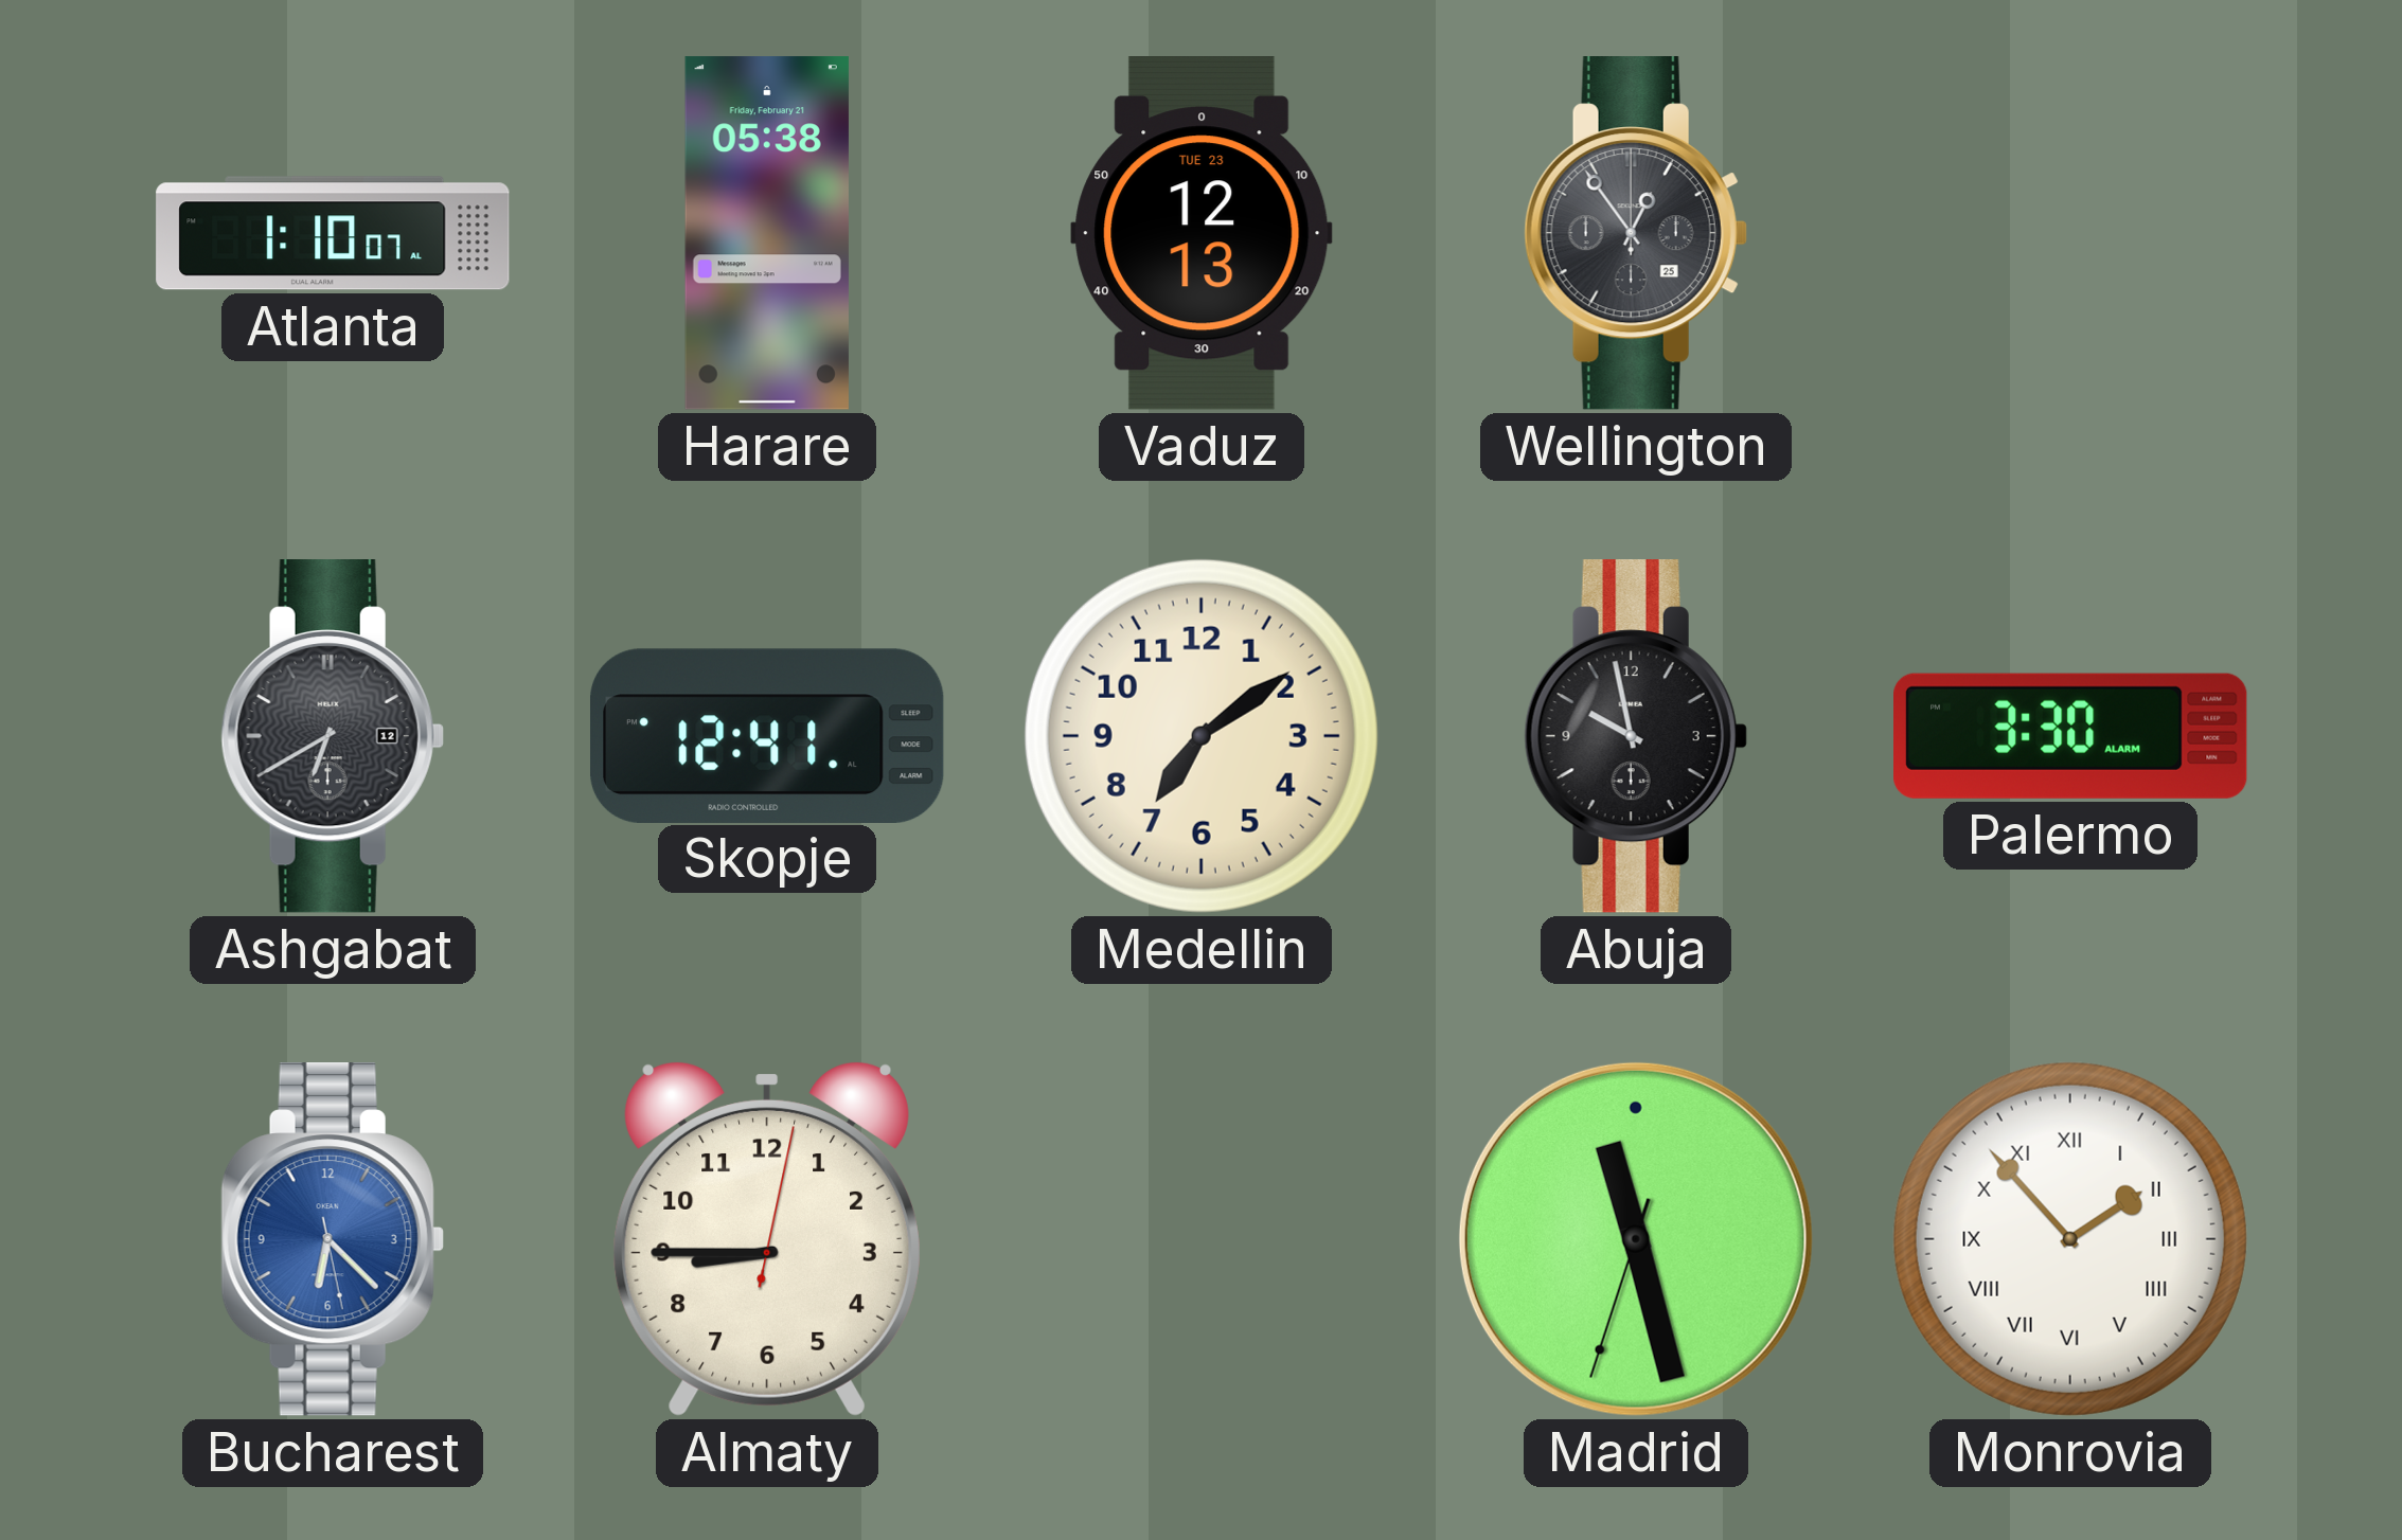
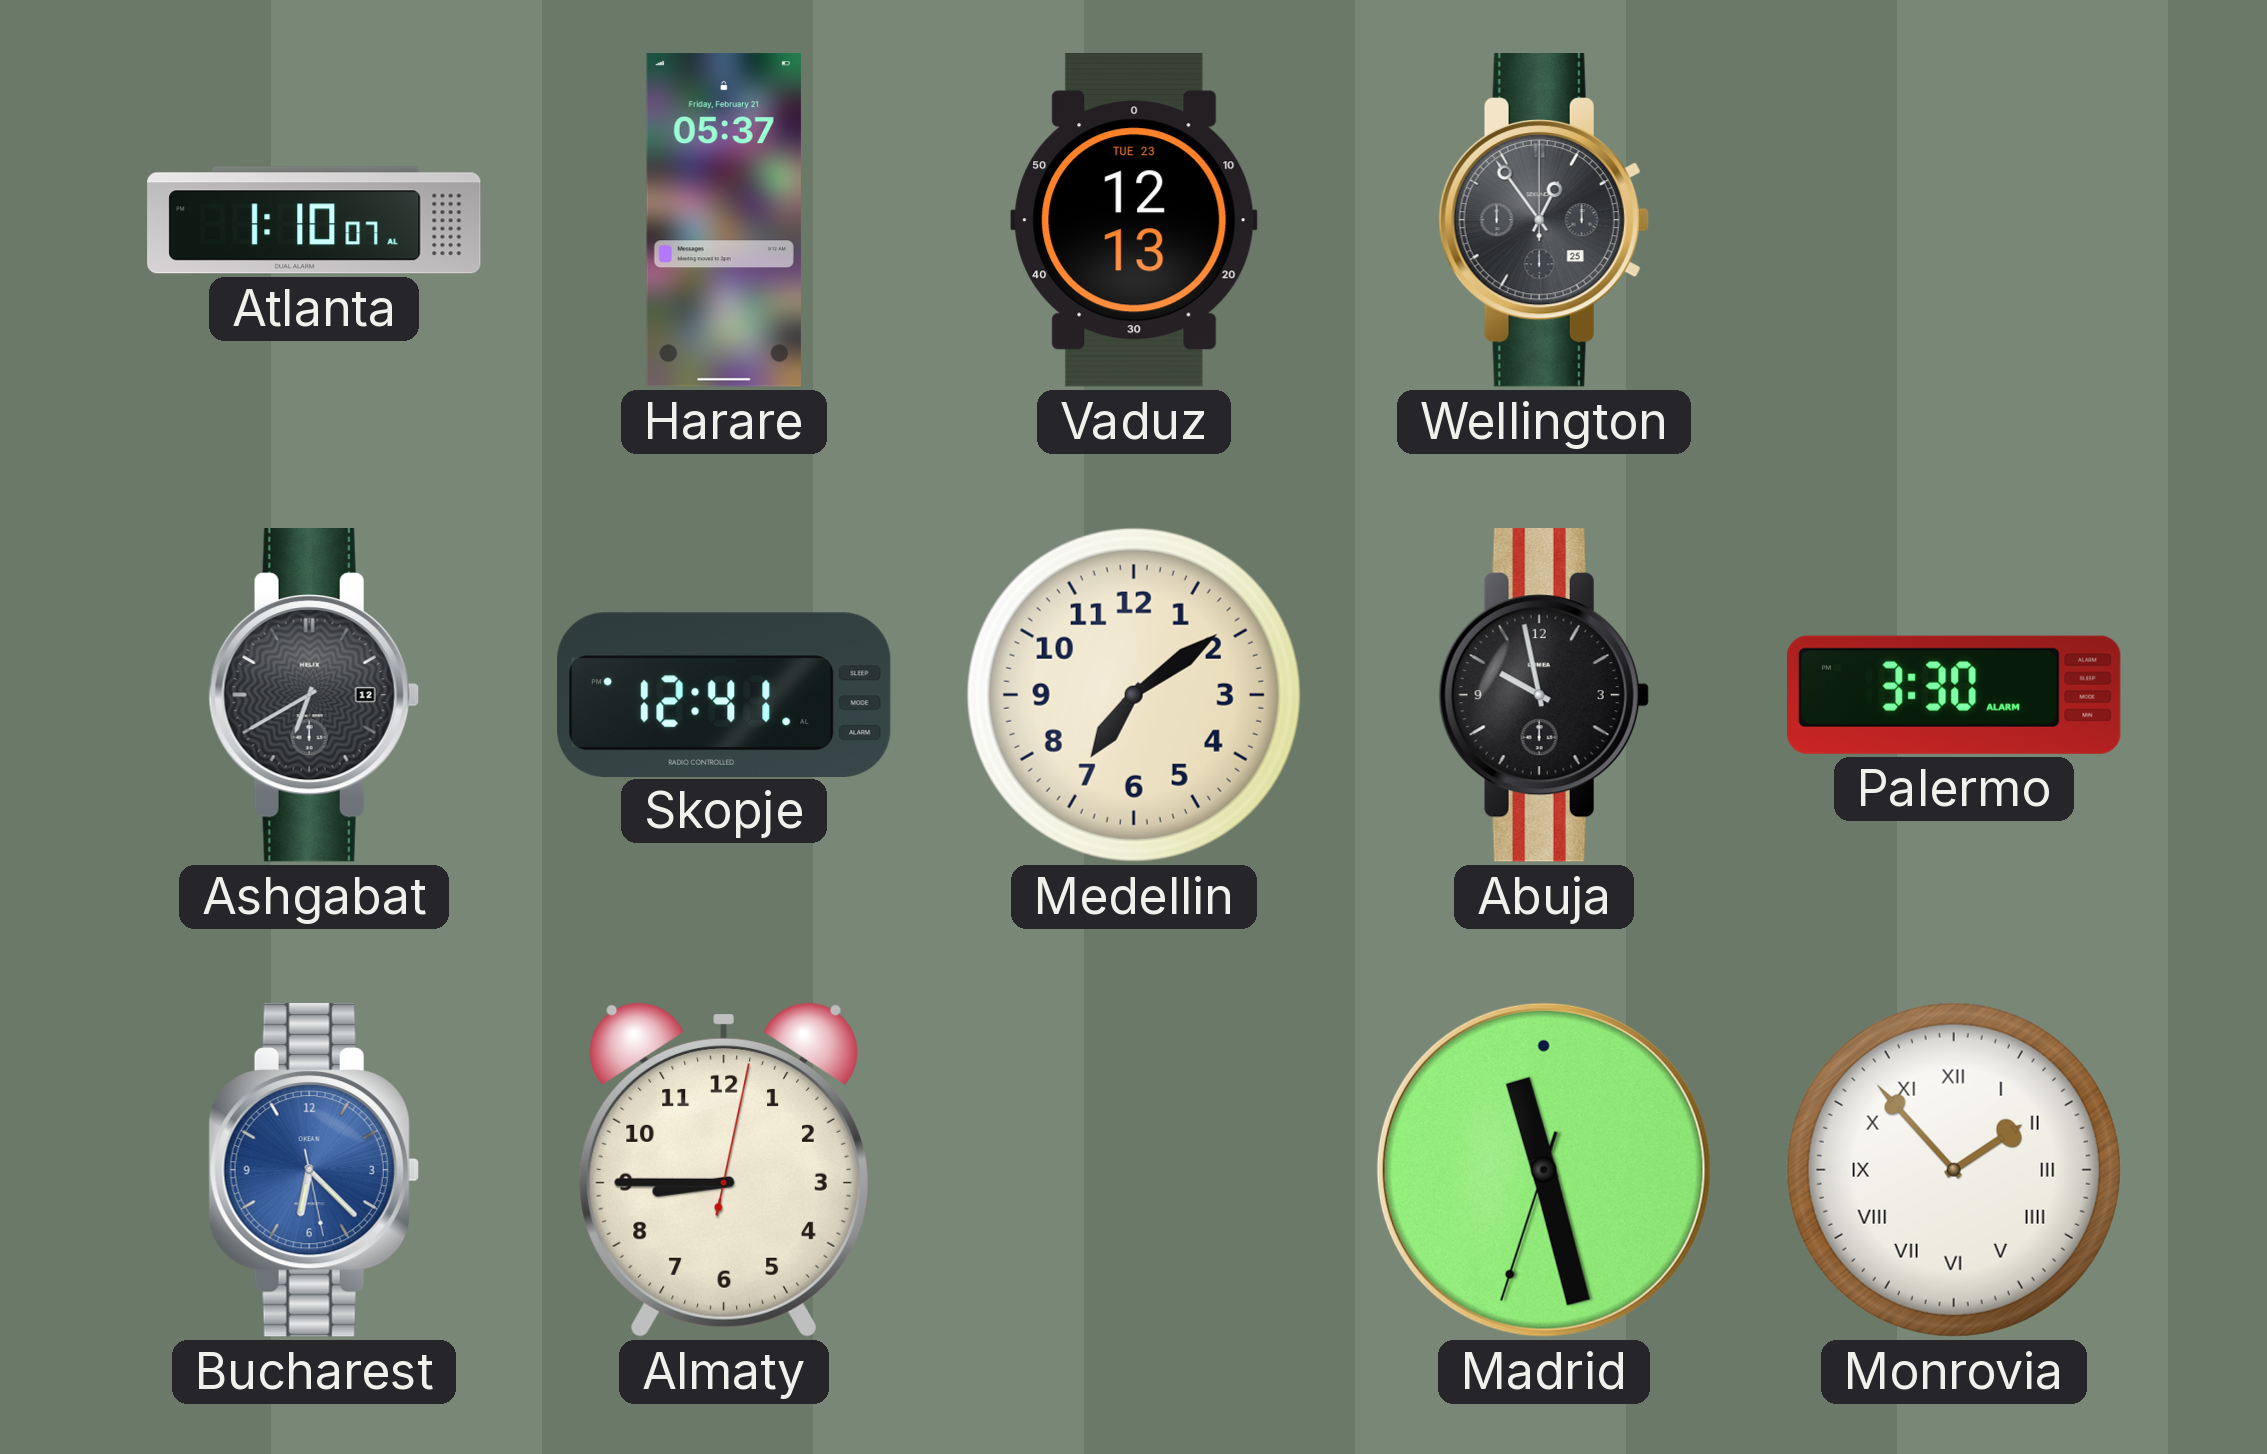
Harare: 05:38 -> 05:37
